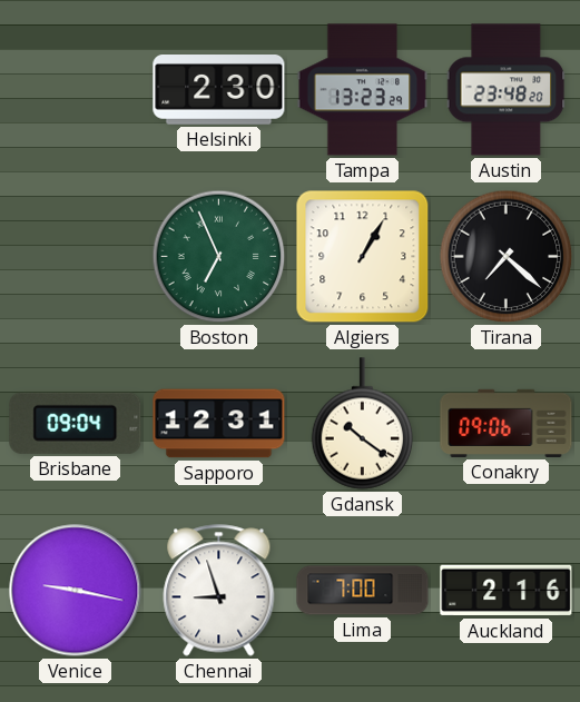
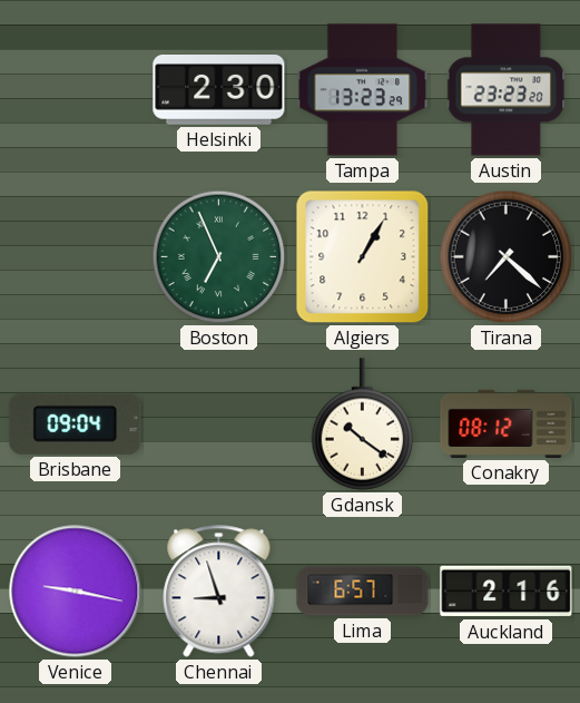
Austin: 23:48 -> 23:23
Sapporo: 12:31 -> none
Conakry: 09:06 -> 08:12
Lima: 7:00 -> 6:57
